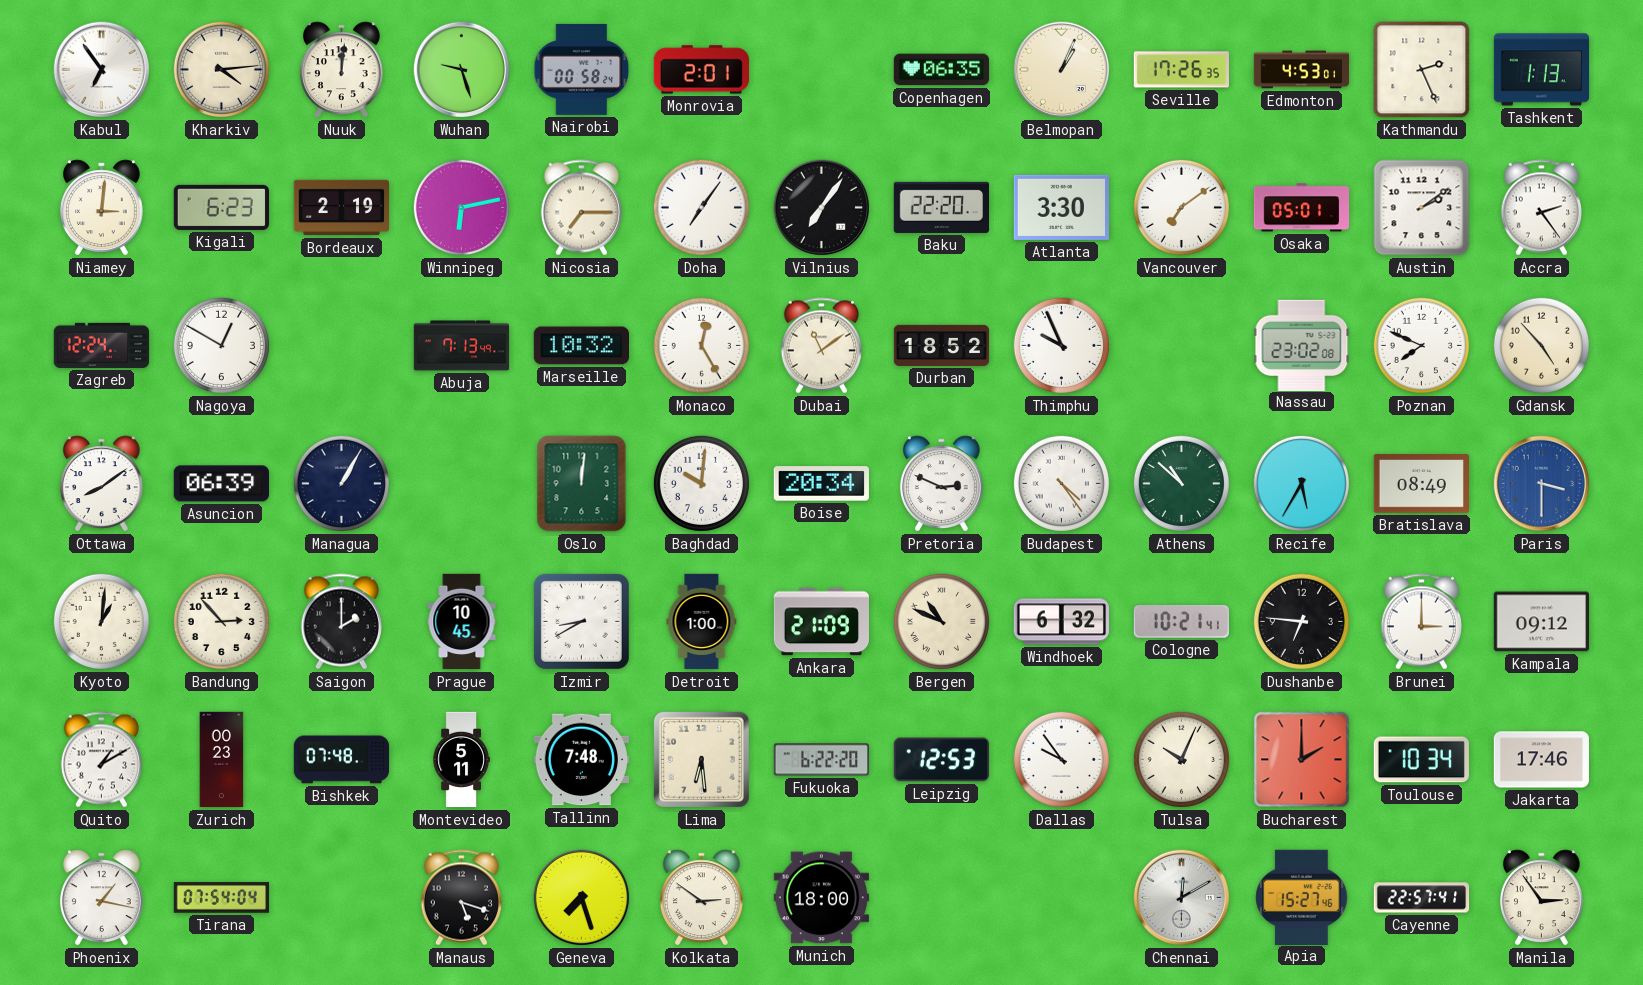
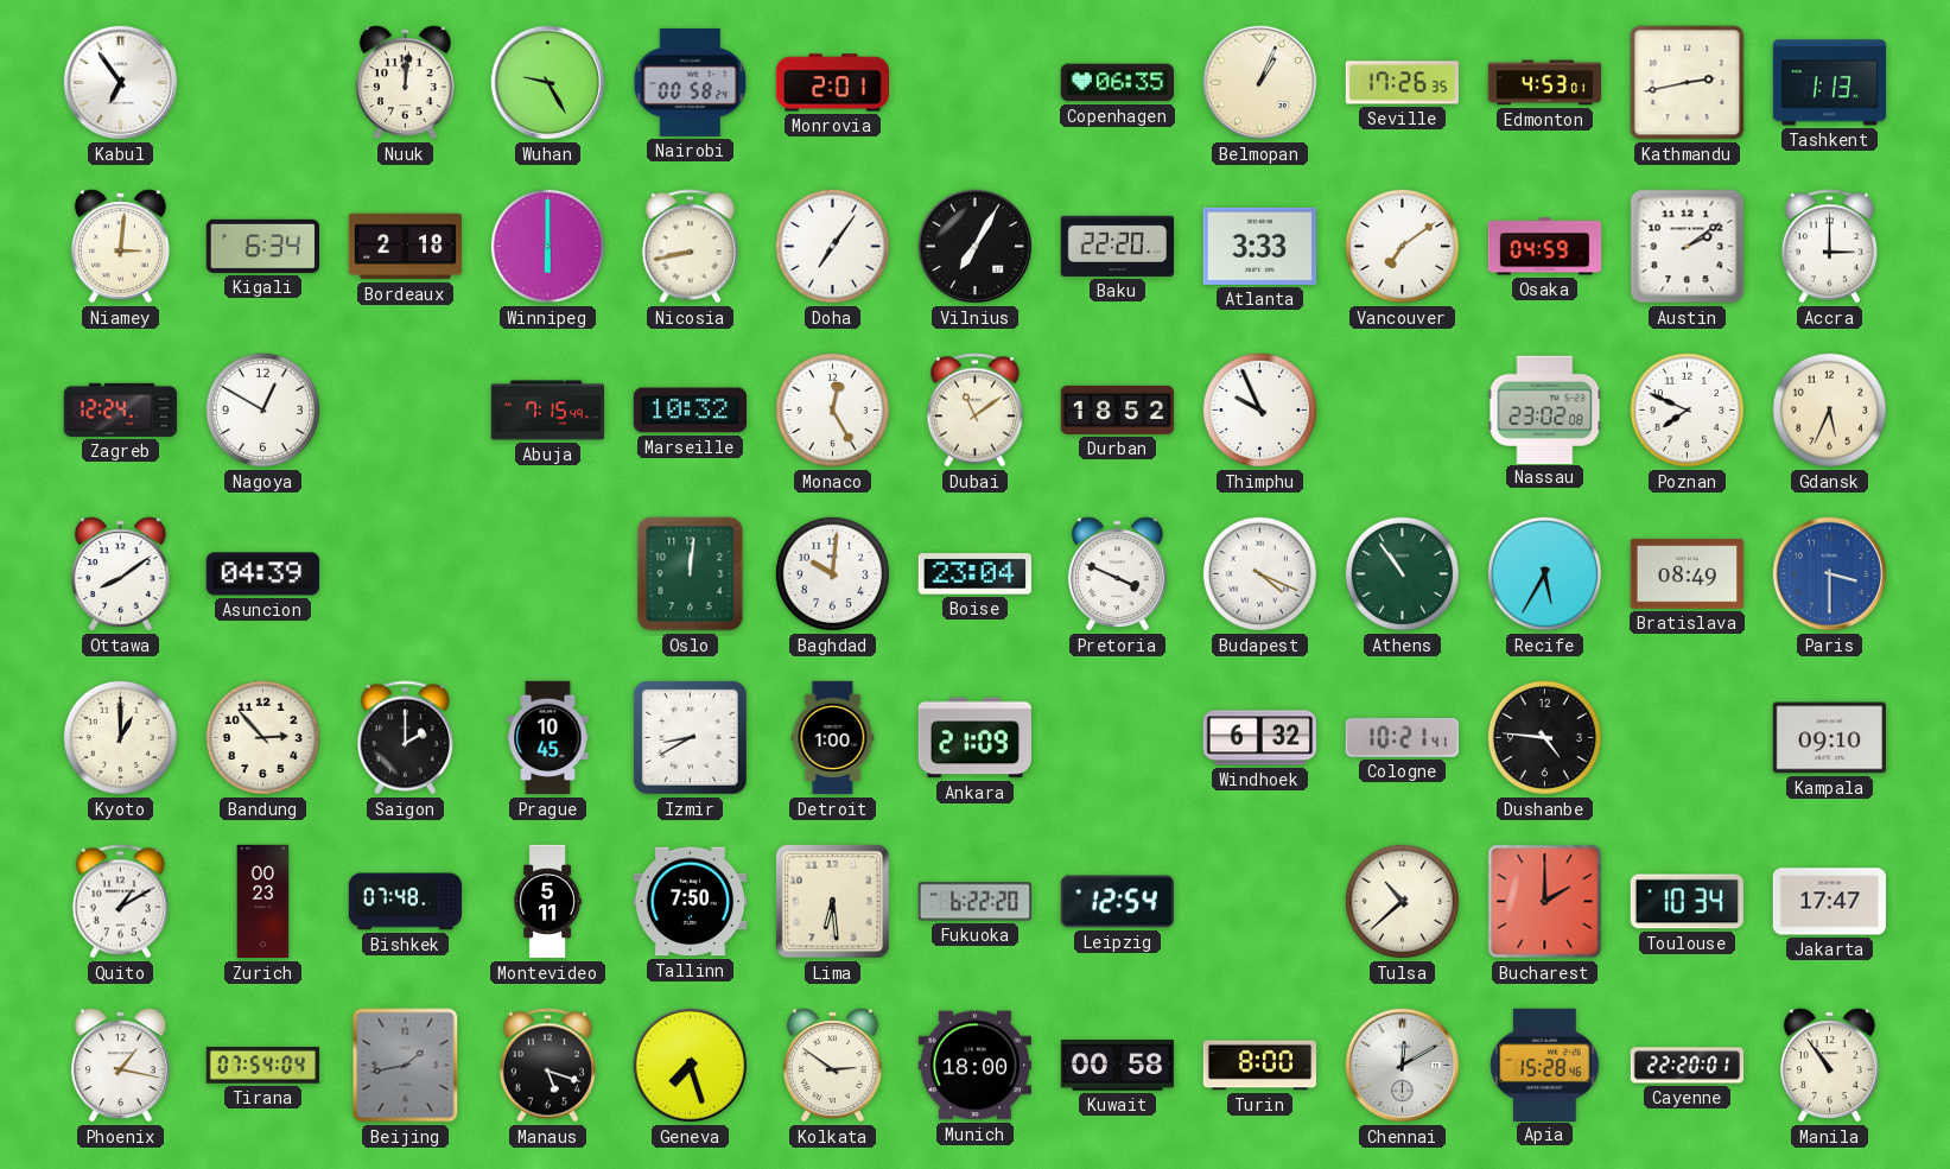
Kharkiv: 4:14 -> none
Wuhan: 9:27 -> 9:25
Kathmandu: 2:26 -> 2:43
Kigali: 6:23 -> 6:34
Bordeaux: 2:19 -> 2:18
Winnipeg: 6:13 -> 6:00
Nicosia: 7:15 -> 8:43
Vilnius: 7:06 -> 7:05
Atlanta: 3:30 -> 3:33
Osaka: 05:01 -> 04:59
Accra: 2:24 -> 3:00
Abuja: 7:13 -> 7:15
Gdansk: 4:53 -> 5:34
Asuncion: 06:39 -> 04:39
Managua: 1:05 -> none
Boise: 20:34 -> 23:04
Pretoria: 2:49 -> 3:49
Budapest: 4:24 -> 4:19
Athens: 10:52 -> 10:54
Kyoto: 1:01 -> 1:00
Bergen: 10:49 -> none
Dushanbe: 6:46 -> 4:46
Brunei: 3:00 -> none
Kampala: 09:12 -> 09:10
Tallinn: 7:48 -> 7:50
Leipzig: 12:53 -> 12:54
Dallas: 9:54 -> none
Tulsa: 10:04 -> 10:38
Jakarta: 17:46 -> 17:47
Beijing: none -> 1:43
Kuwait: none -> 00:58
Turin: none -> 8:00
Apia: 15:27 -> 15:28
Cayenne: 22:57 -> 22:20
Manila: 2:54 -> 10:54
